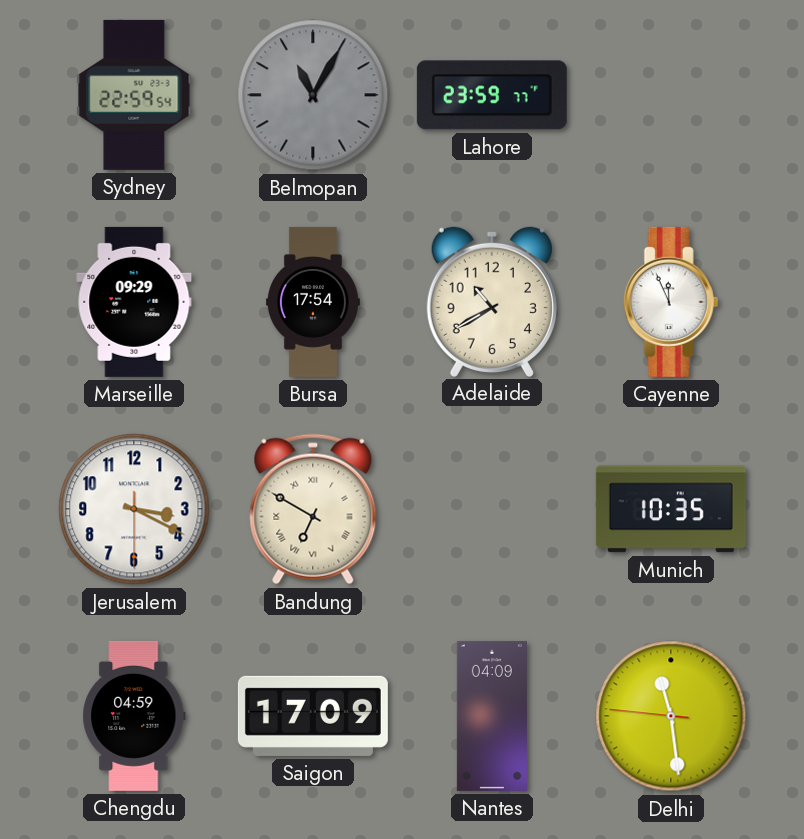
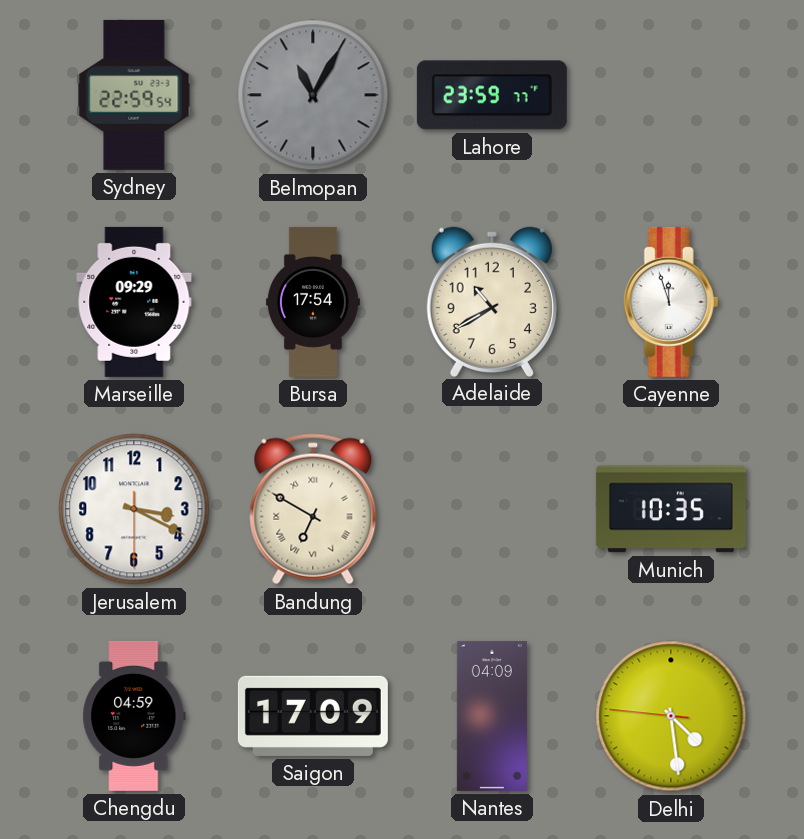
Cayenne: 11:56 -> 11:57
Delhi: 11:28 -> 4:28
